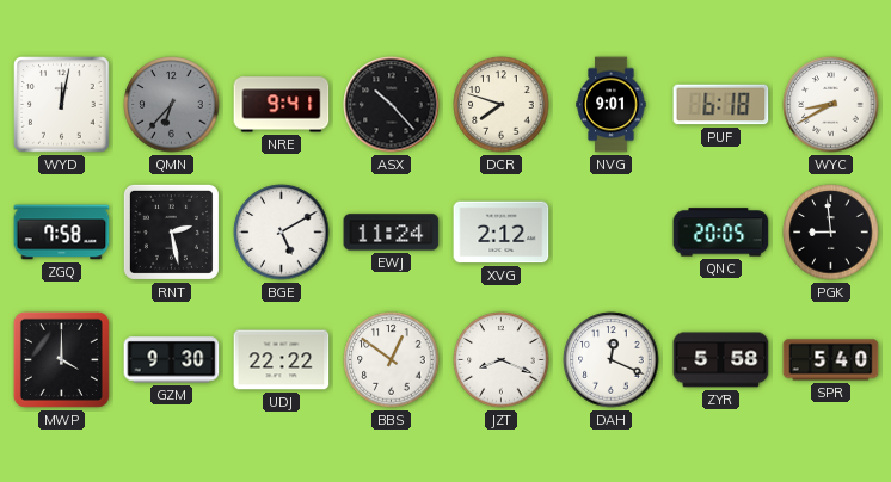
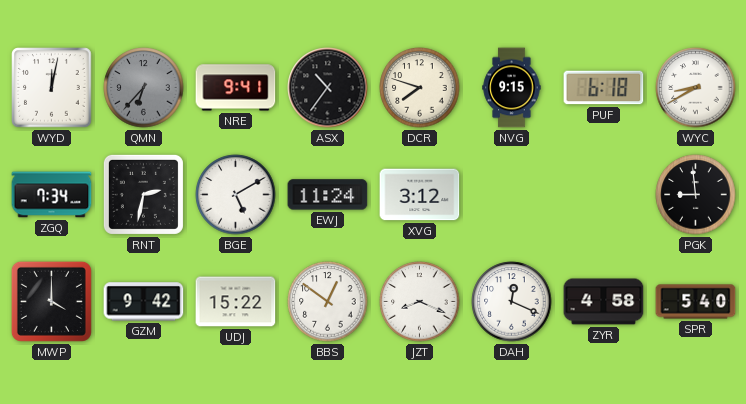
ASX: 10:23 -> 10:36
NVG: 9:01 -> 9:15
ZGQ: 7:58 -> 7:34
RNT: 2:28 -> 2:32
XVG: 2:12 -> 3:12
QNC: 20:05 -> none
GZM: 9:30 -> 9:42
UDJ: 22:22 -> 15:22
ZYR: 5:58 -> 4:58
